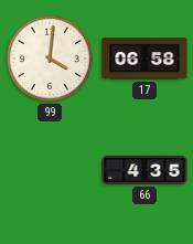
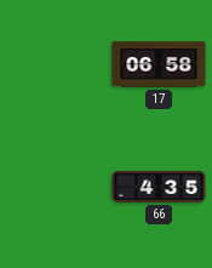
99: 4:01 -> none
